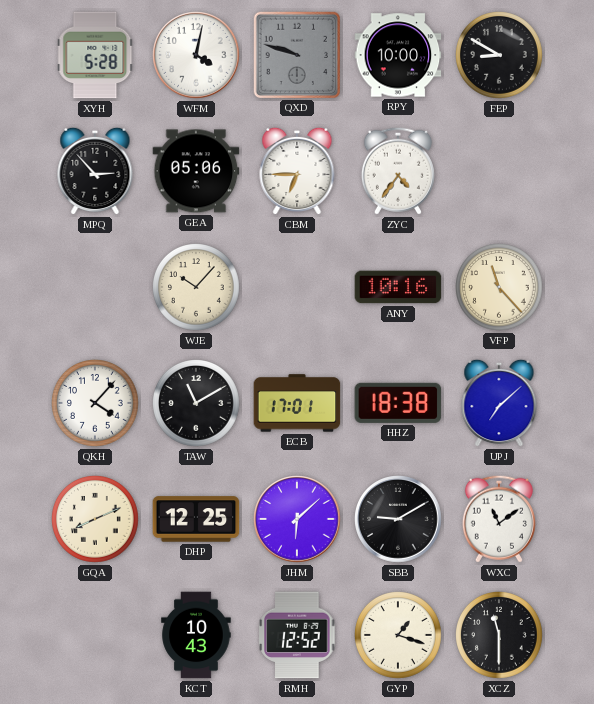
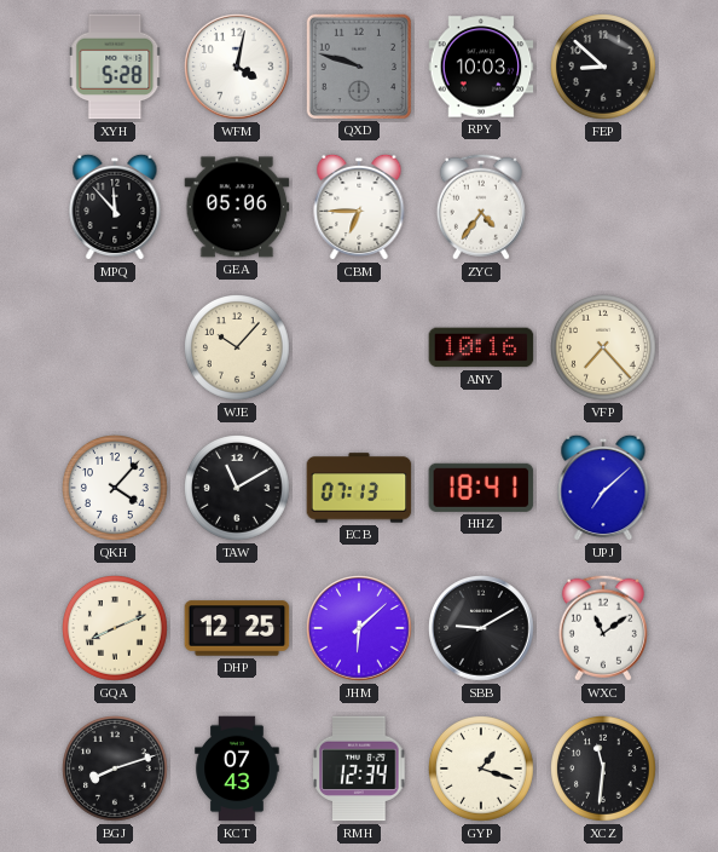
RPY: 10:00 -> 10:03
FEP: 8:50 -> 8:52
MPQ: 2:53 -> 11:53
VFP: 11:23 -> 7:23
ECB: 17:01 -> 07:13
HHZ: 18:38 -> 18:41
BGJ: none -> 8:12
KCT: 10:43 -> 07:43
RMH: 12:52 -> 12:34
XCZ: 11:30 -> 11:31
